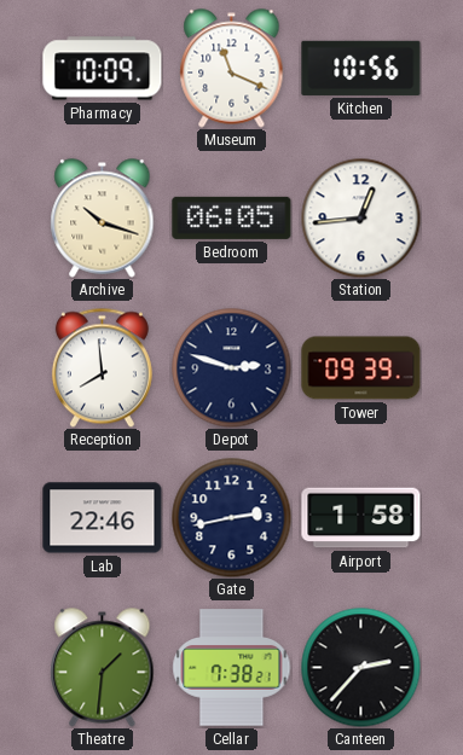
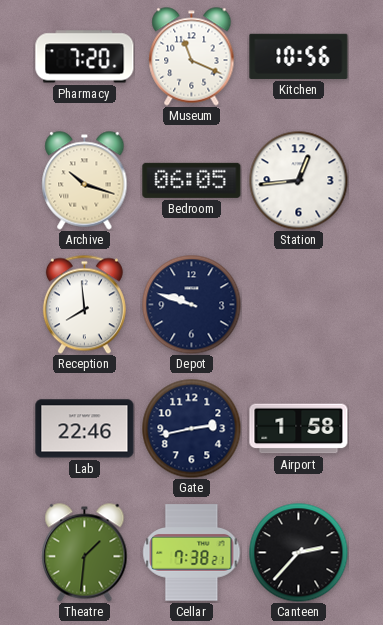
Pharmacy: 10:09 -> 7:20
Depot: 2:48 -> 9:48
Tower: 09:39 -> none
